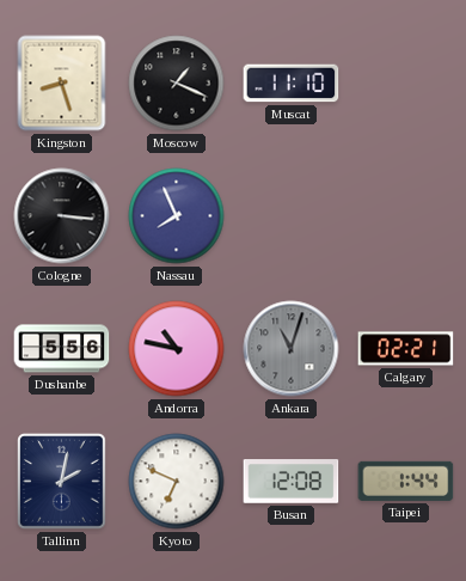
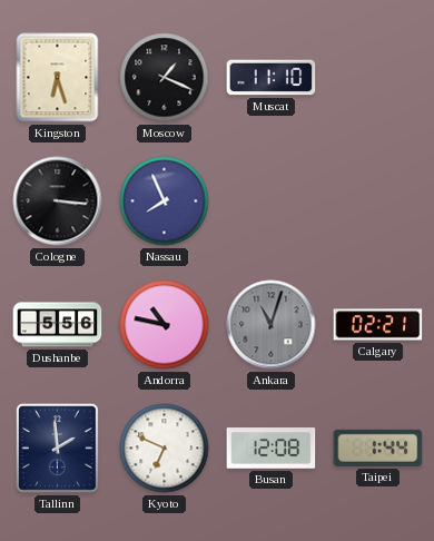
Kingston: 8:27 -> 6:27
Tallinn: 2:02 -> 1:59
